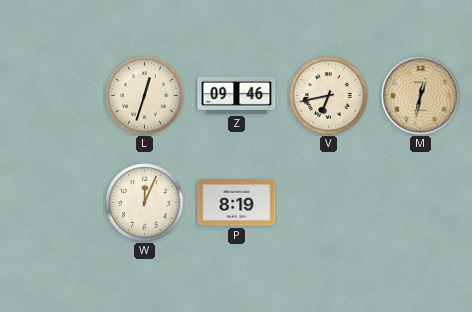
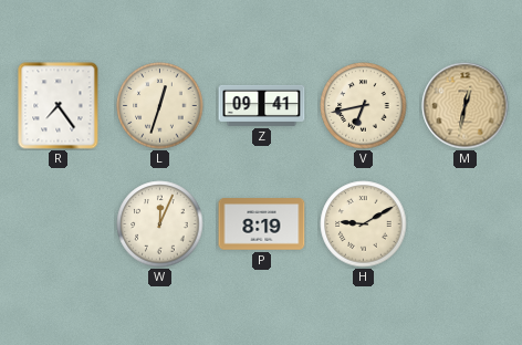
R: none -> 7:24
Z: 09:46 -> 09:41
H: none -> 9:10
